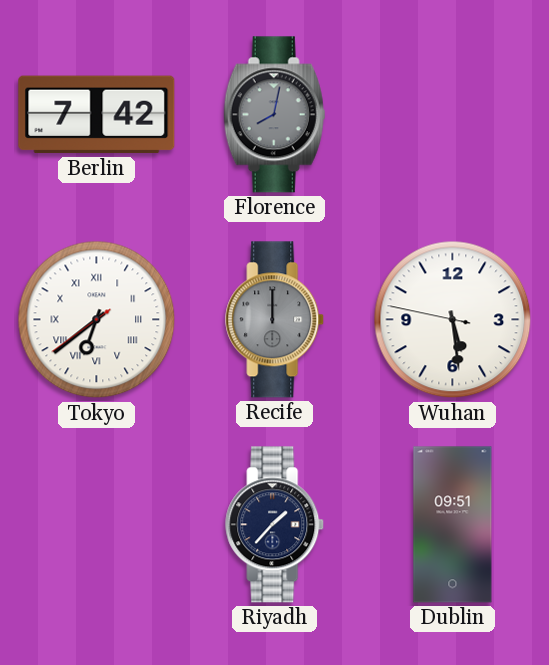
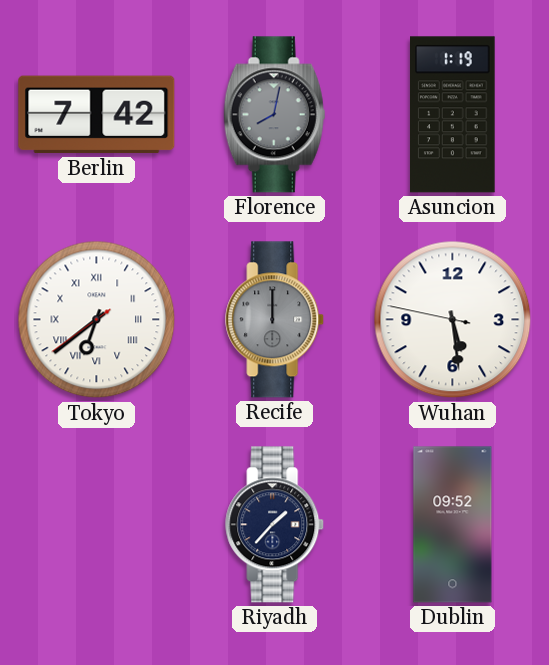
Asuncion: none -> 1:19
Dublin: 09:51 -> 09:52
